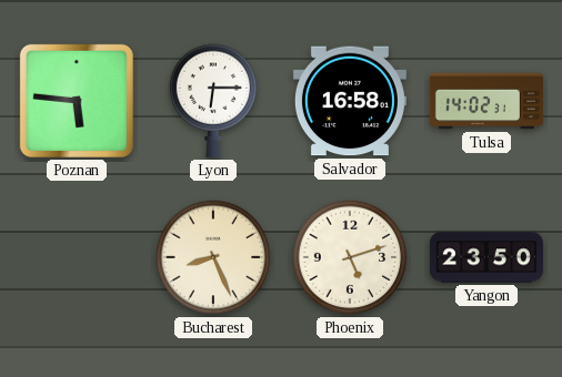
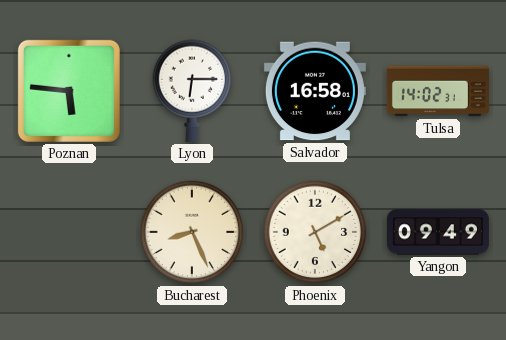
Phoenix: 5:12 -> 5:10
Yangon: 23:50 -> 09:49
